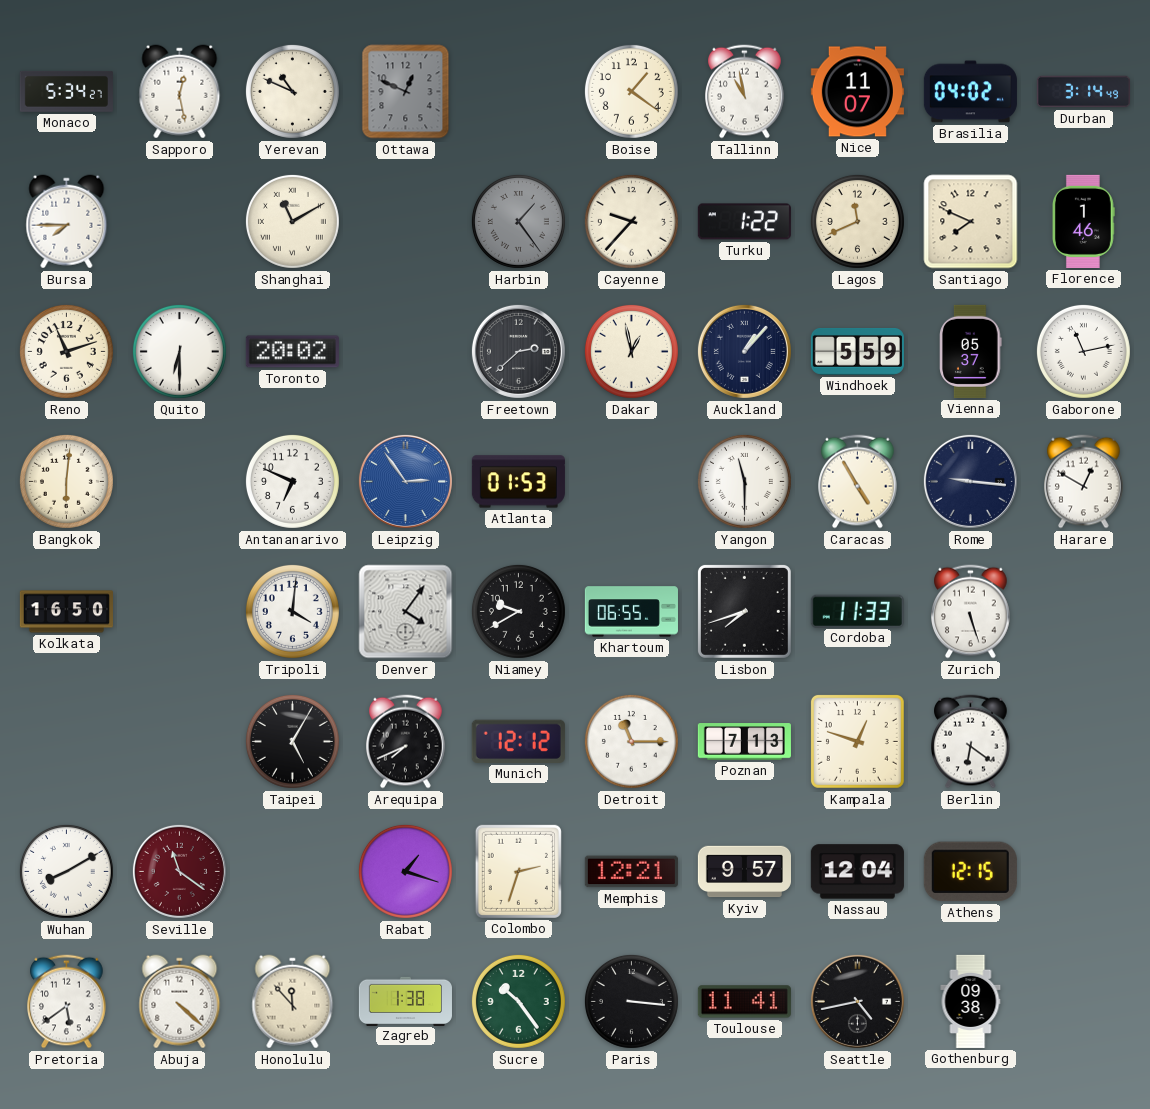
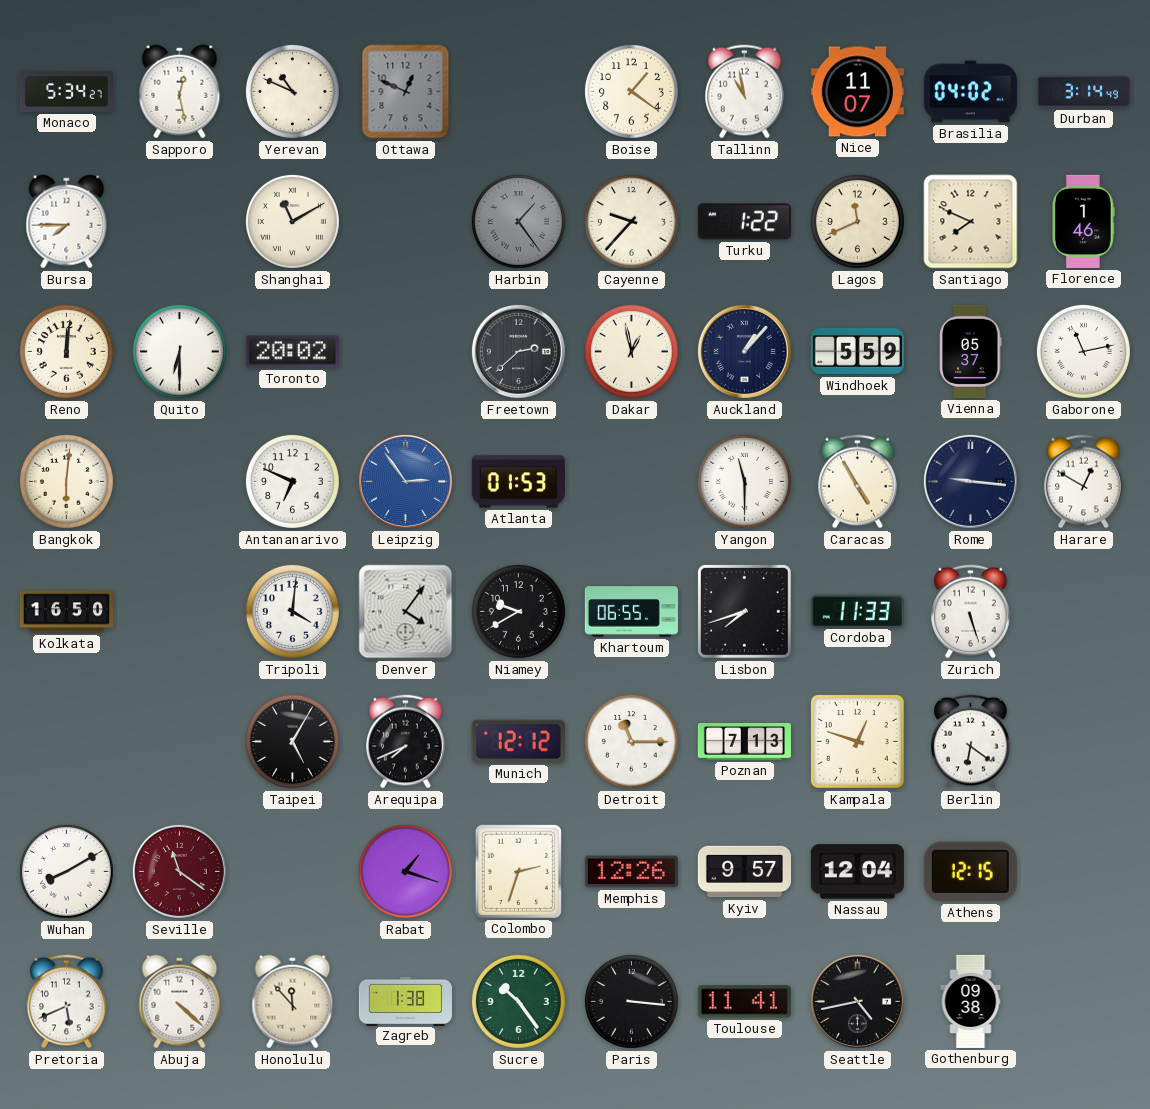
Reno: 11:12 -> 12:01
Memphis: 12:21 -> 12:26
Pretoria: 5:39 -> 5:41
